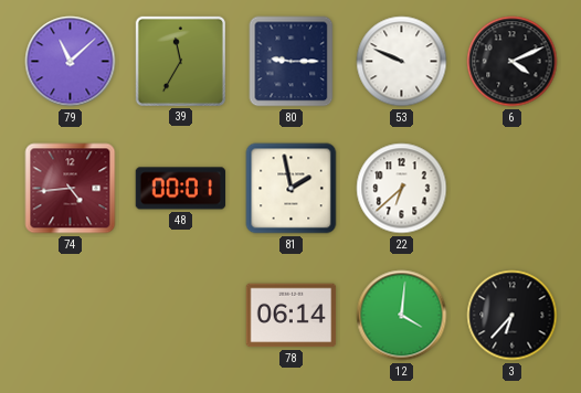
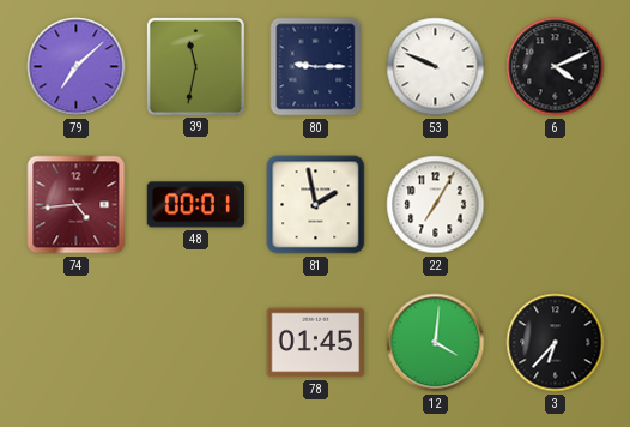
79: 11:08 -> 7:08
39: 11:35 -> 11:32
22: 6:38 -> 7:05
78: 06:14 -> 01:45
